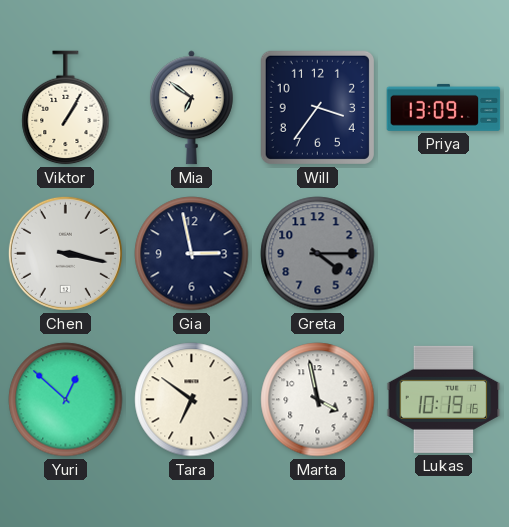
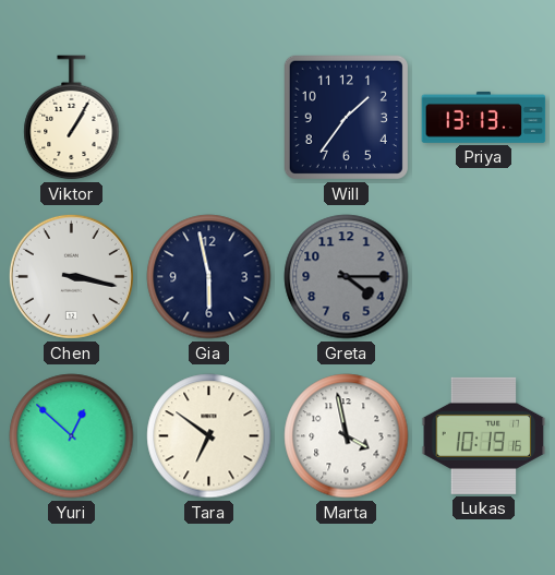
Mia: 6:51 -> none
Will: 3:36 -> 1:36
Priya: 13:09 -> 13:13
Gia: 2:58 -> 5:58
